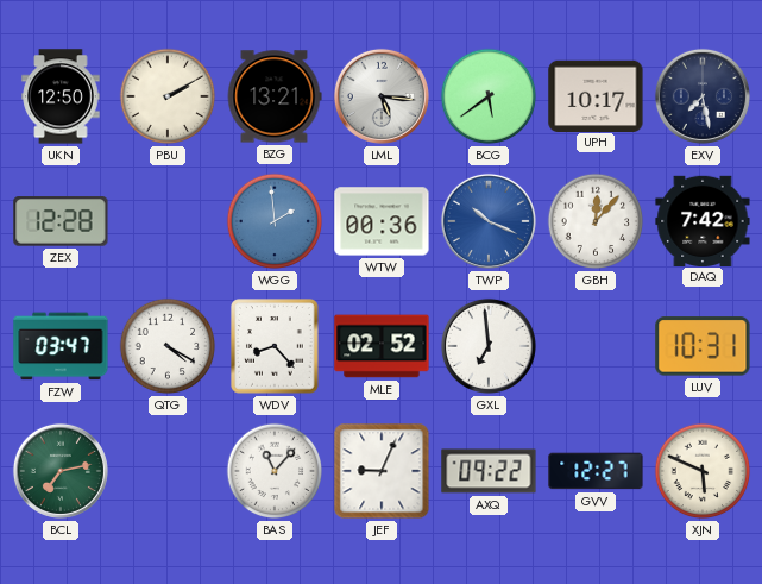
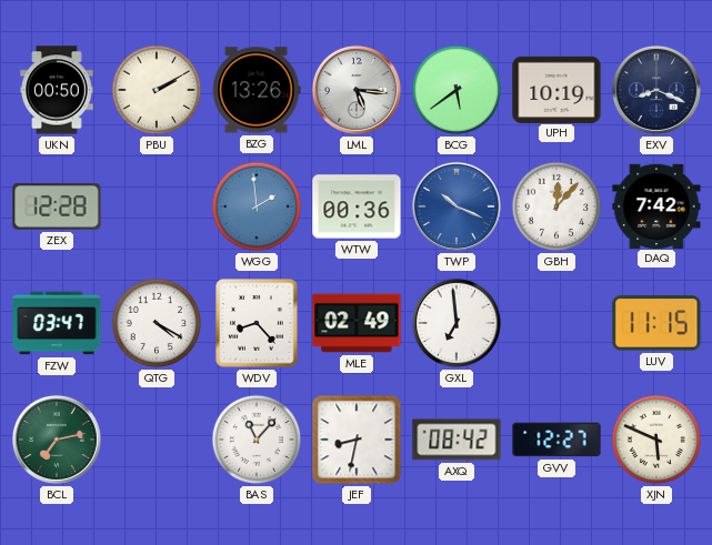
UKN: 12:50 -> 00:50
BZG: 13:21 -> 13:26
UPH: 10:17 -> 10:19
EXV: 7:28 -> 8:19
MLE: 02:52 -> 02:49
LUV: 10:31 -> 11:15
JEF: 9:04 -> 8:32
AXQ: 09:22 -> 08:42
